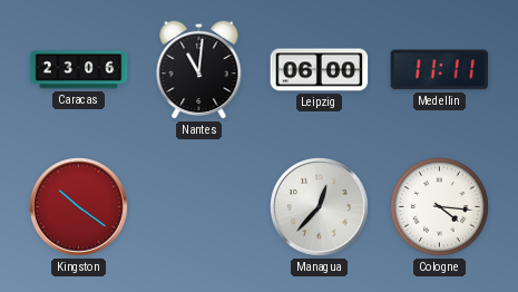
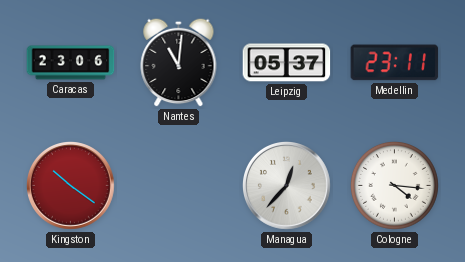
Leipzig: 06:00 -> 05:37
Medellin: 11:11 -> 23:11
